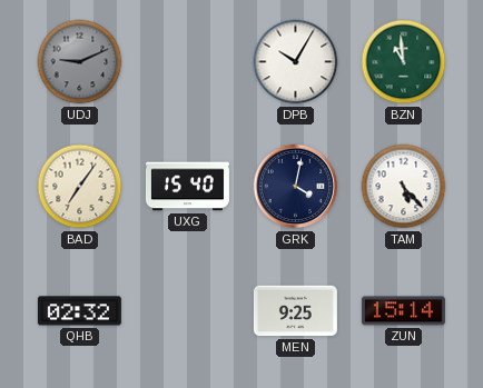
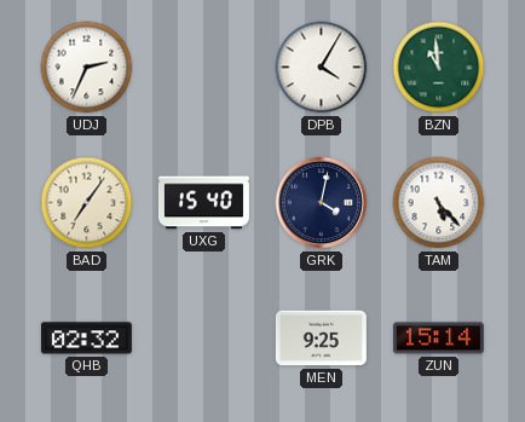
UDJ: 9:11 -> 2:34
UDJ dial: grey -> white
DPB: 10:05 -> 4:05
